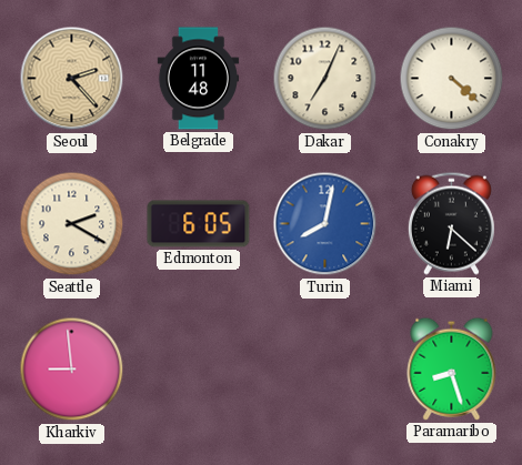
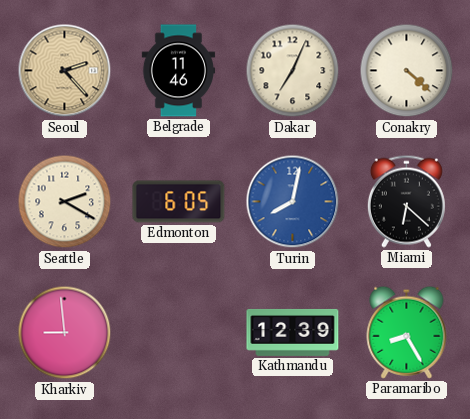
Belgrade: 11:48 -> 11:46
Kathmandu: none -> 12:39
Paramaribo: 8:27 -> 8:25
